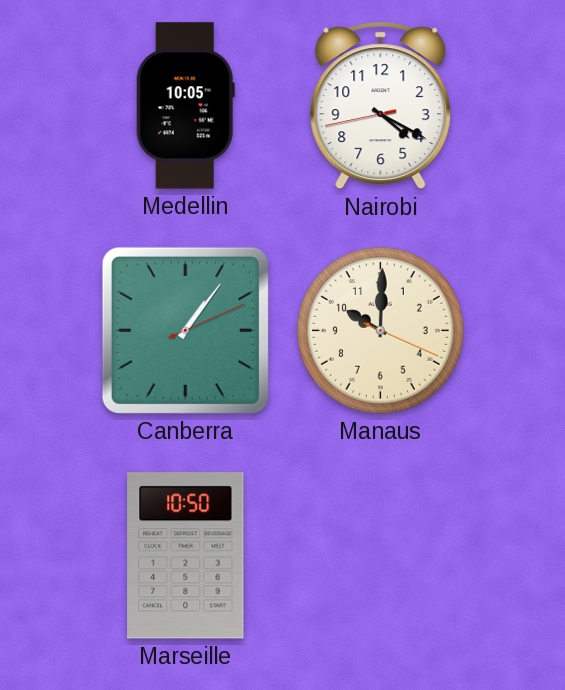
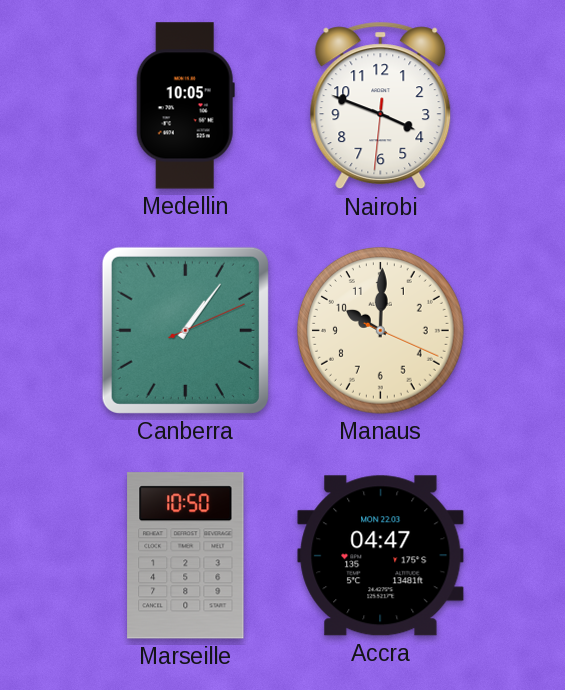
Nairobi: 4:19 -> 3:48
Accra: none -> 04:47
